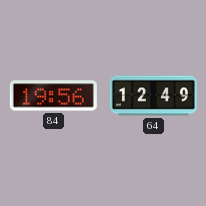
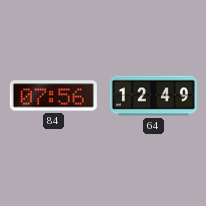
84: 19:56 -> 07:56
